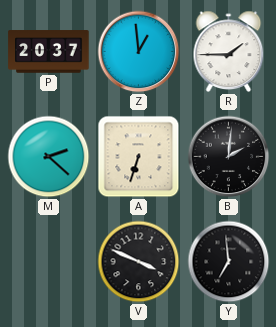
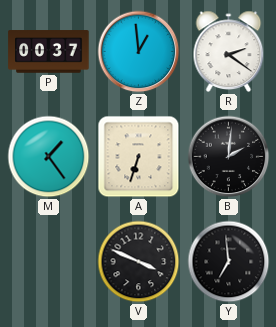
P: 20:37 -> 00:37
R: 1:45 -> 2:21
M: 2:22 -> 1:24
